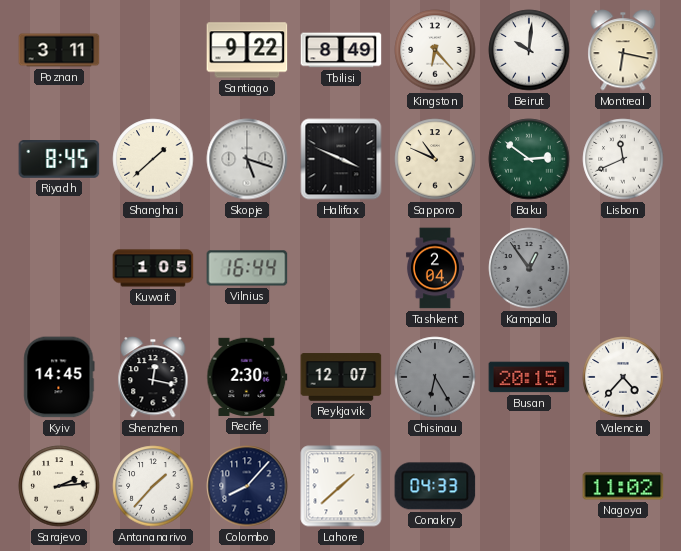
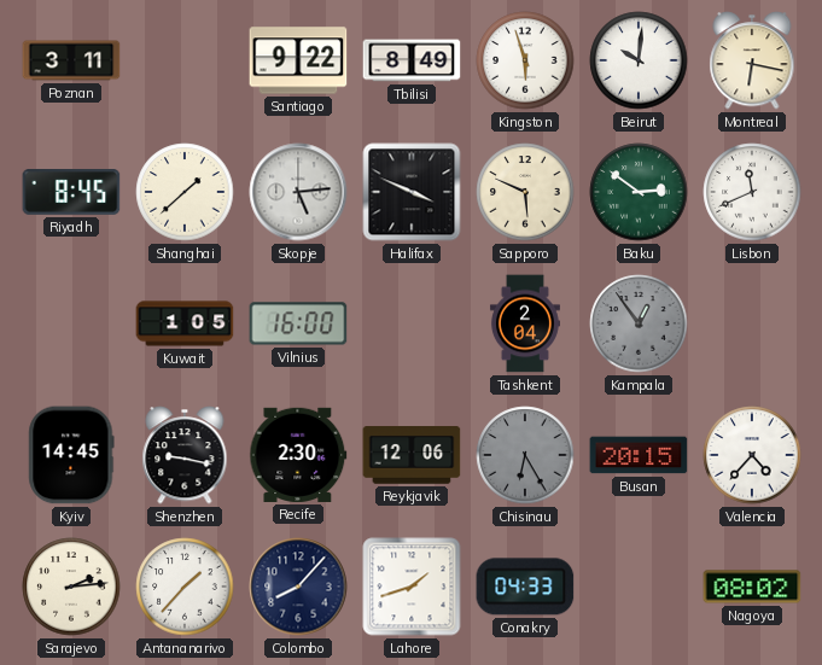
Kingston: 6:23 -> 5:57
Skopje: 5:18 -> 5:14
Sapporo: 10:49 -> 5:49
Vilnius: 16:44 -> 16:00
Shenzhen: 12:17 -> 9:17
Reykjavik: 12:07 -> 12:06
Lahore: 1:38 -> 1:42
Nagoya: 11:02 -> 08:02
